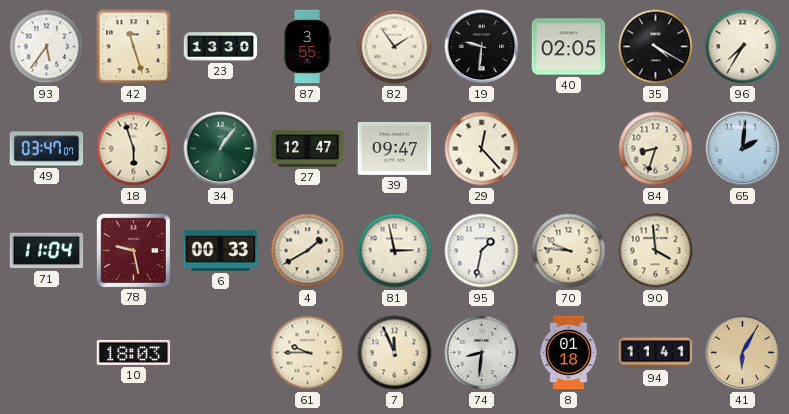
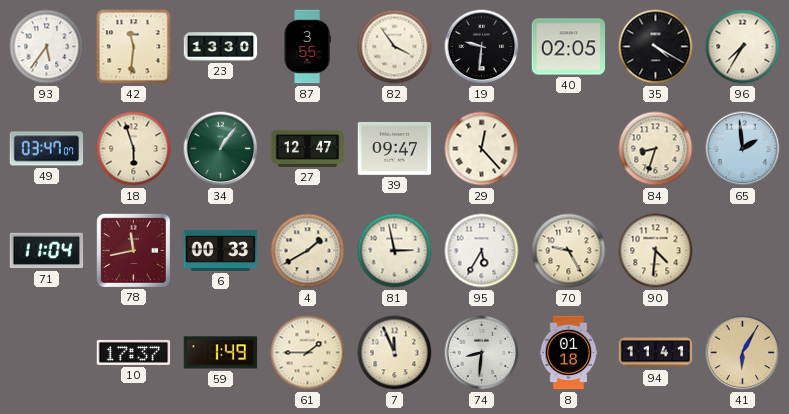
42: 11:27 -> 11:31
82: 1:54 -> 3:54
65: 2:01 -> 1:59
78: 9:28 -> 11:43
95: 1:32 -> 5:35
70: 9:46 -> 9:25
90: 3:59 -> 4:31
10: 18:03 -> 17:37
59: none -> 1:49
61: 9:45 -> 1:45
